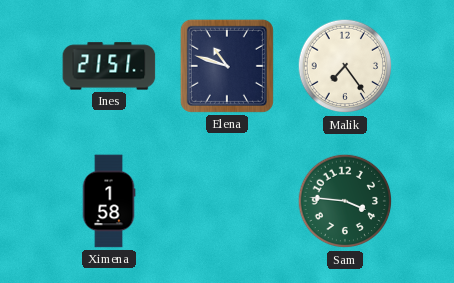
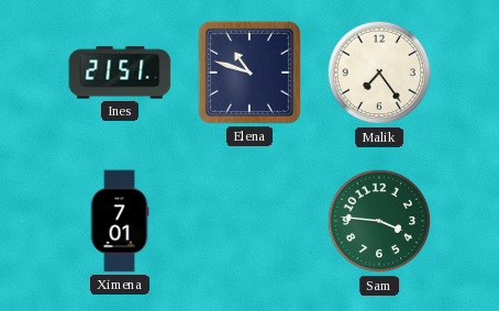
Ximena: 1:58 -> 7:01
